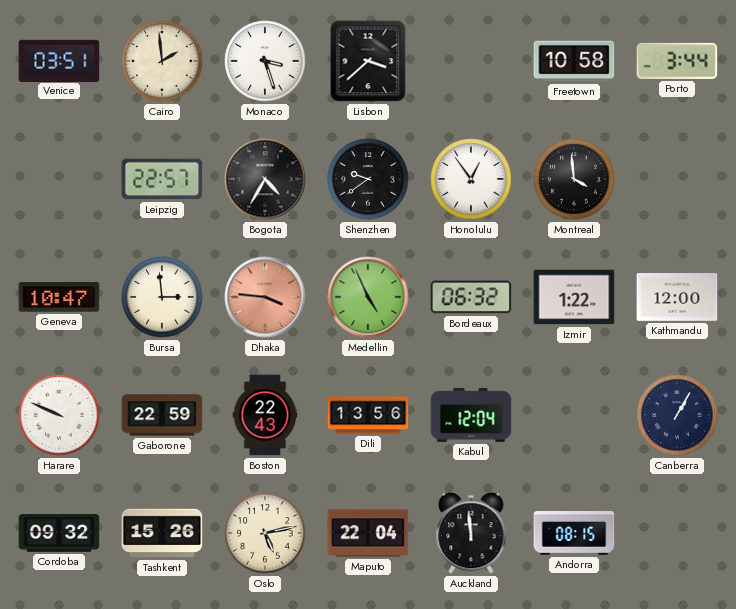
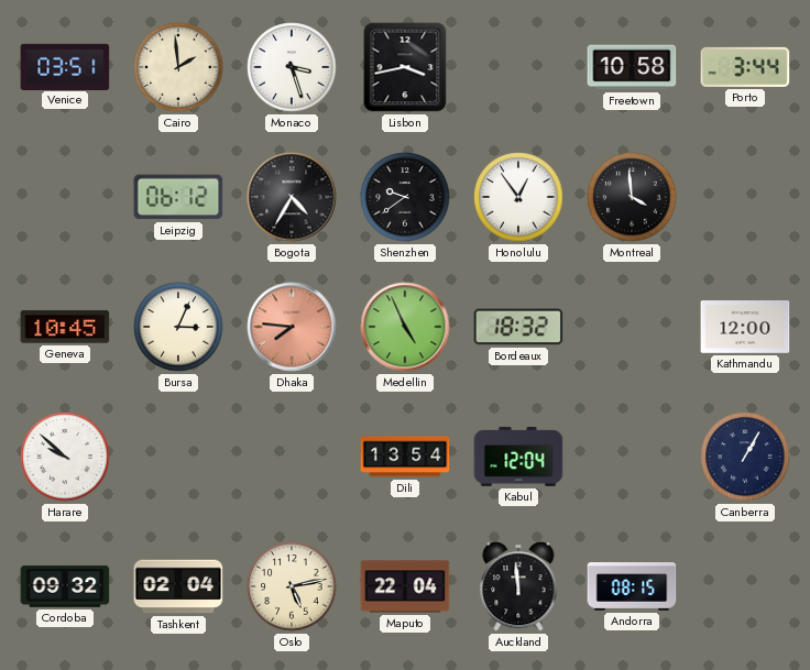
Lisbon: 3:38 -> 3:43
Leipzig: 22:57 -> 06:12
Geneva: 10:47 -> 10:45
Bursa: 2:59 -> 3:04
Dhaka: 3:46 -> 7:46
Bordeaux: 06:32 -> 18:32
Izmir: 1:22 -> none
Harare: 9:49 -> 9:52
Gaborone: 22:59 -> none
Boston: 22:43 -> none
Dili: 13:56 -> 13:54
Tashkent: 15:26 -> 02:04
